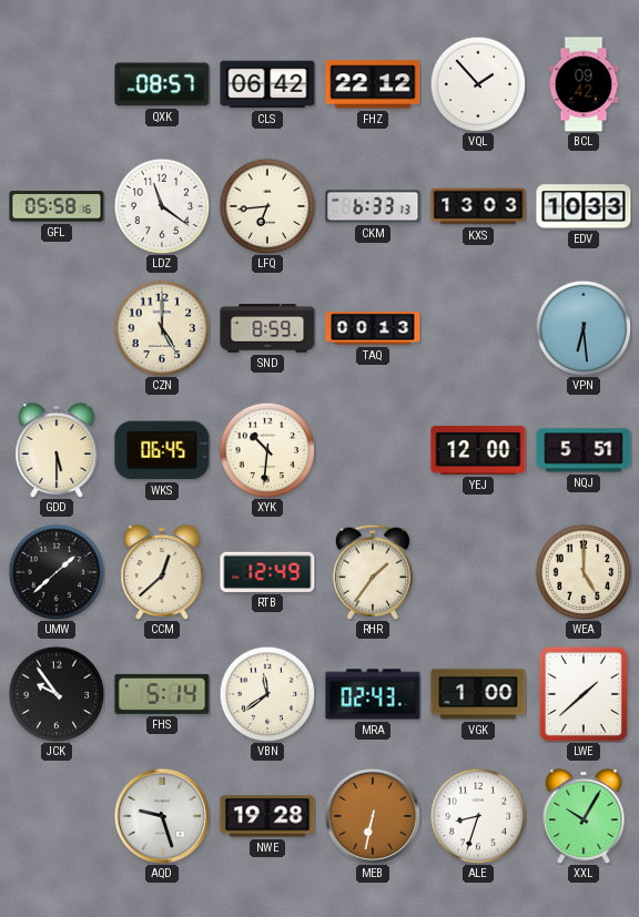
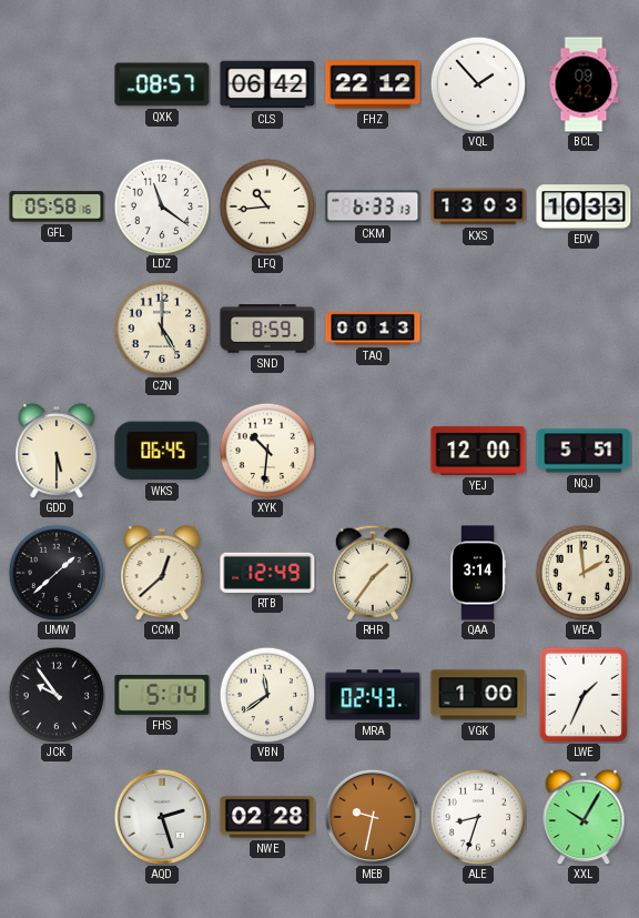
LFQ: 6:44 -> 10:44
VPN: 6:29 -> none
QAA: none -> 3:14
WEA: 5:00 -> 1:59
LWE: 1:38 -> 1:34
AQD: 9:27 -> 2:27
NWE: 19:28 -> 02:28
MEB: 6:32 -> 9:32
